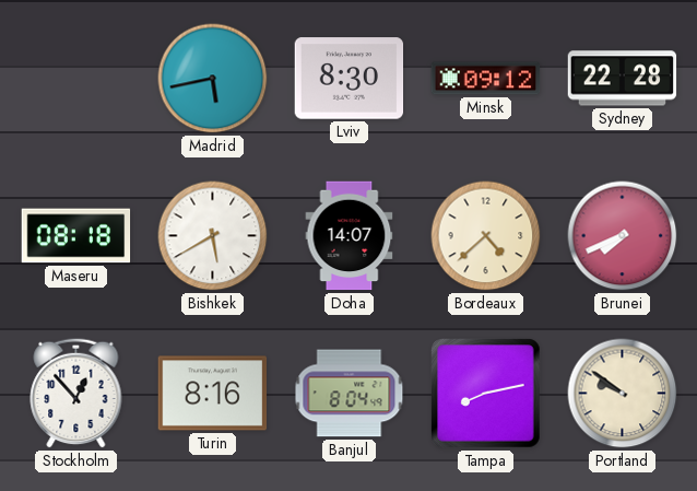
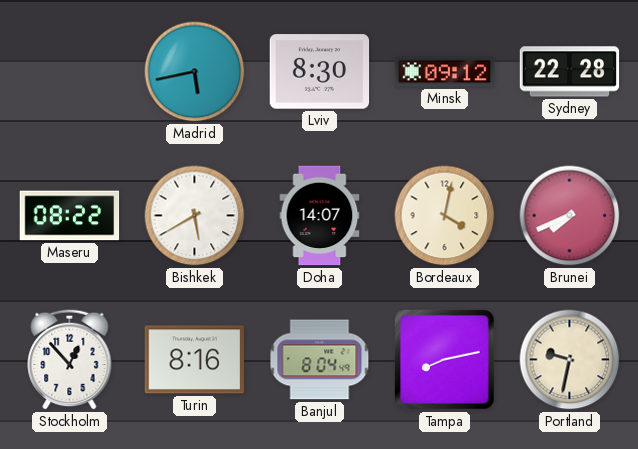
Maseru: 08:18 -> 08:22
Bordeaux: 4:38 -> 4:02
Portland: 9:51 -> 9:32
